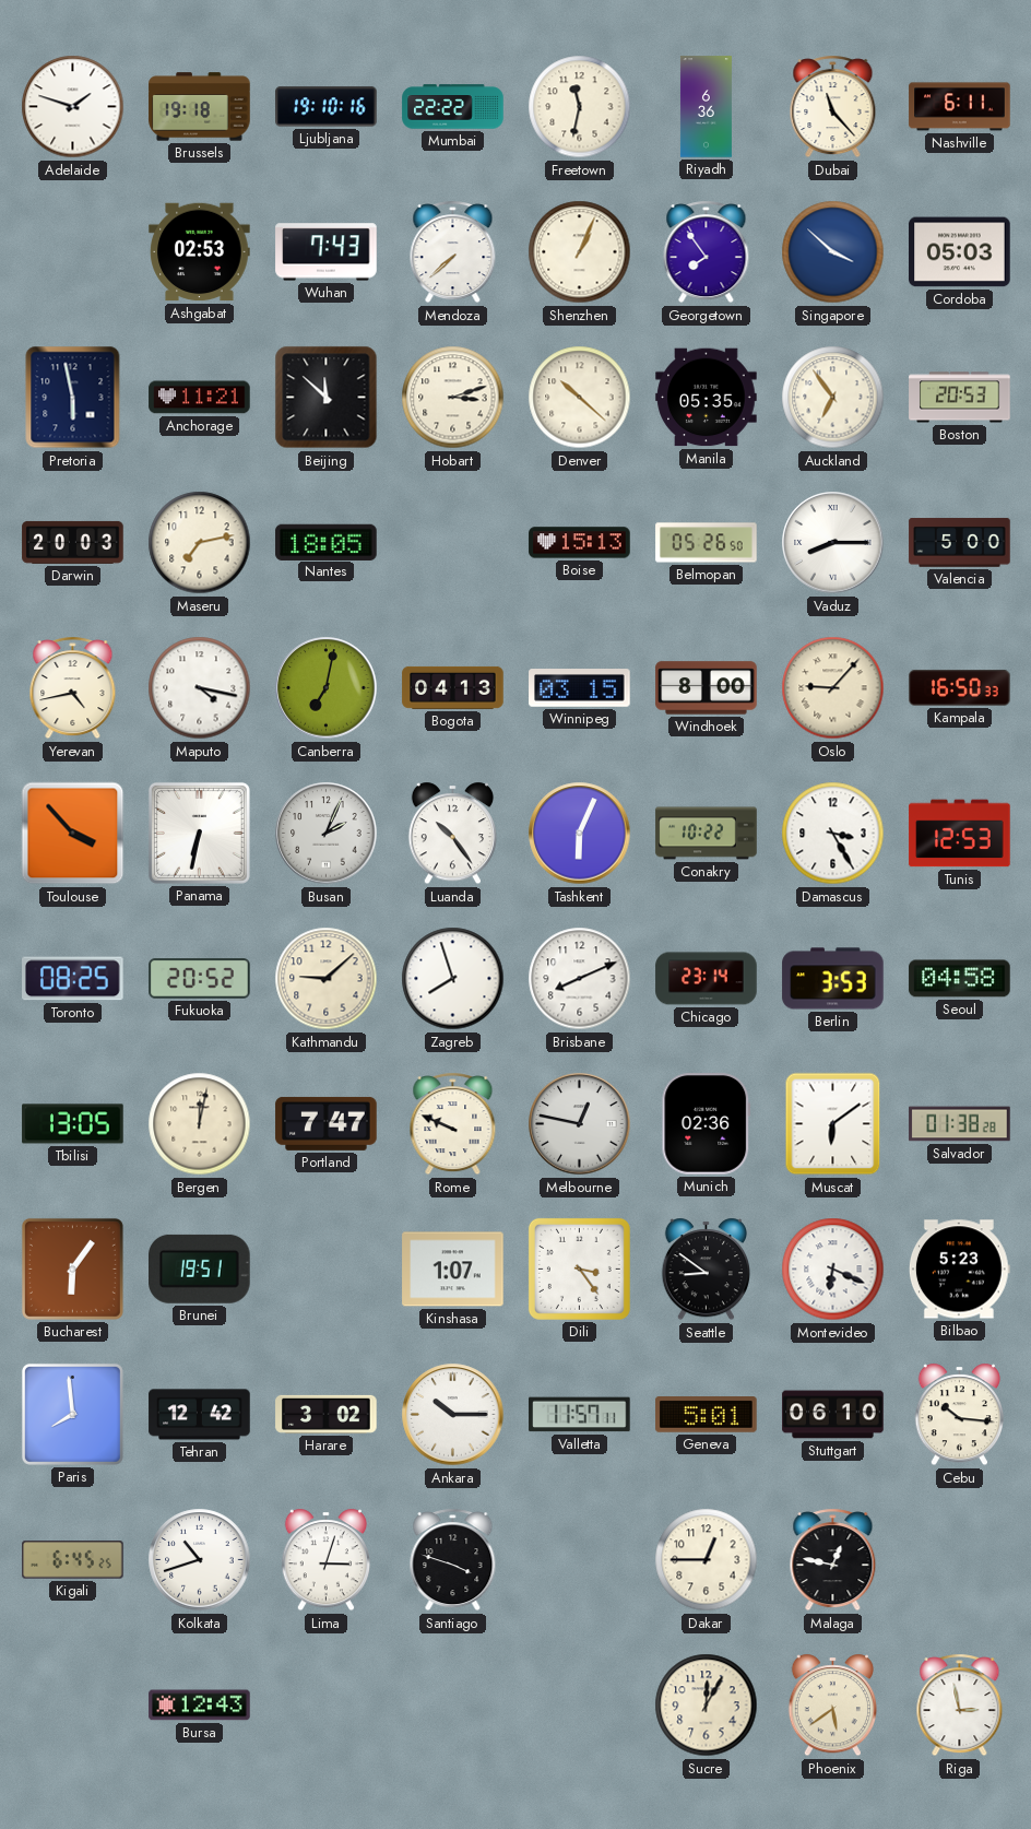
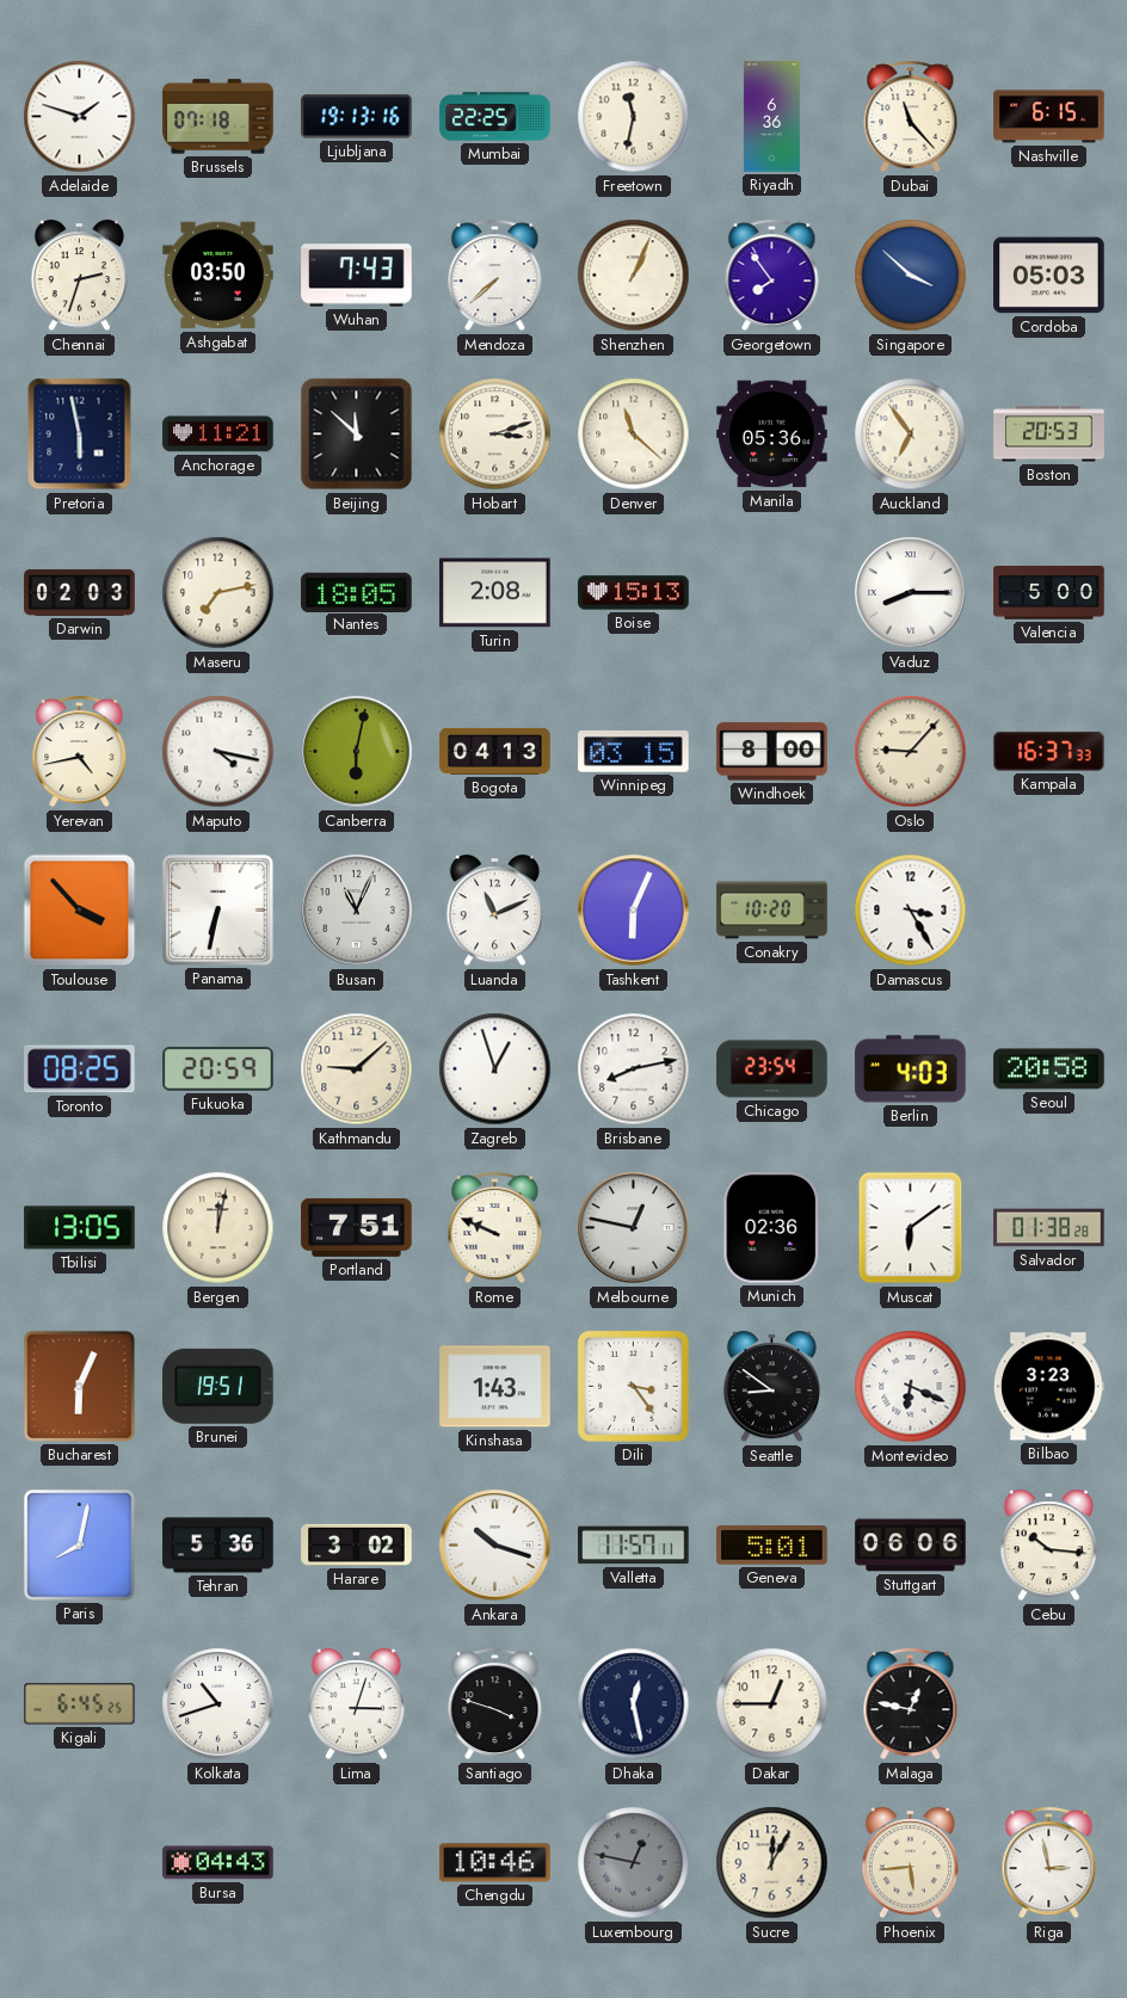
Brussels: 19:18 -> 07:18
Ljubljana: 19:10 -> 19:13
Mumbai: 22:22 -> 22:25
Nashville: 6:11 -> 6:15
Chennai: none -> 2:33
Ashgabat: 02:53 -> 03:50
Denver: 10:22 -> 11:22
Manila: 05:35 -> 05:36
Darwin: 20:03 -> 02:03
Turin: none -> 2:08
Belmopan: 05:26 -> none
Canberra: 7:02 -> 6:02
Kampala: 16:50 -> 16:37
Busan: 2:04 -> 11:04
Luanda: 10:24 -> 11:11
Conakry: 10:22 -> 10:20
Tunis: 12:53 -> none
Fukuoka: 20:52 -> 20:59
Zagreb: 7:57 -> 12:57
Brisbane: 8:11 -> 8:13
Chicago: 23:14 -> 23:54
Berlin: 3:53 -> 4:03
Seoul: 04:58 -> 20:58
Portland: 7:47 -> 7:51
Bucharest: 6:06 -> 6:04
Kinshasa: 1:07 -> 1:43
Bilbao: 5:23 -> 3:23
Paris: 7:59 -> 8:02
Tehran: 12:42 -> 5:36
Ankara: 10:15 -> 10:18
Stuttgart: 06:10 -> 06:06
Dhaka: none -> 12:28
Bursa: 12:43 -> 04:43
Chengdu: none -> 10:46
Luxembourg: none -> 12:47
Phoenix: 5:39 -> 5:44
